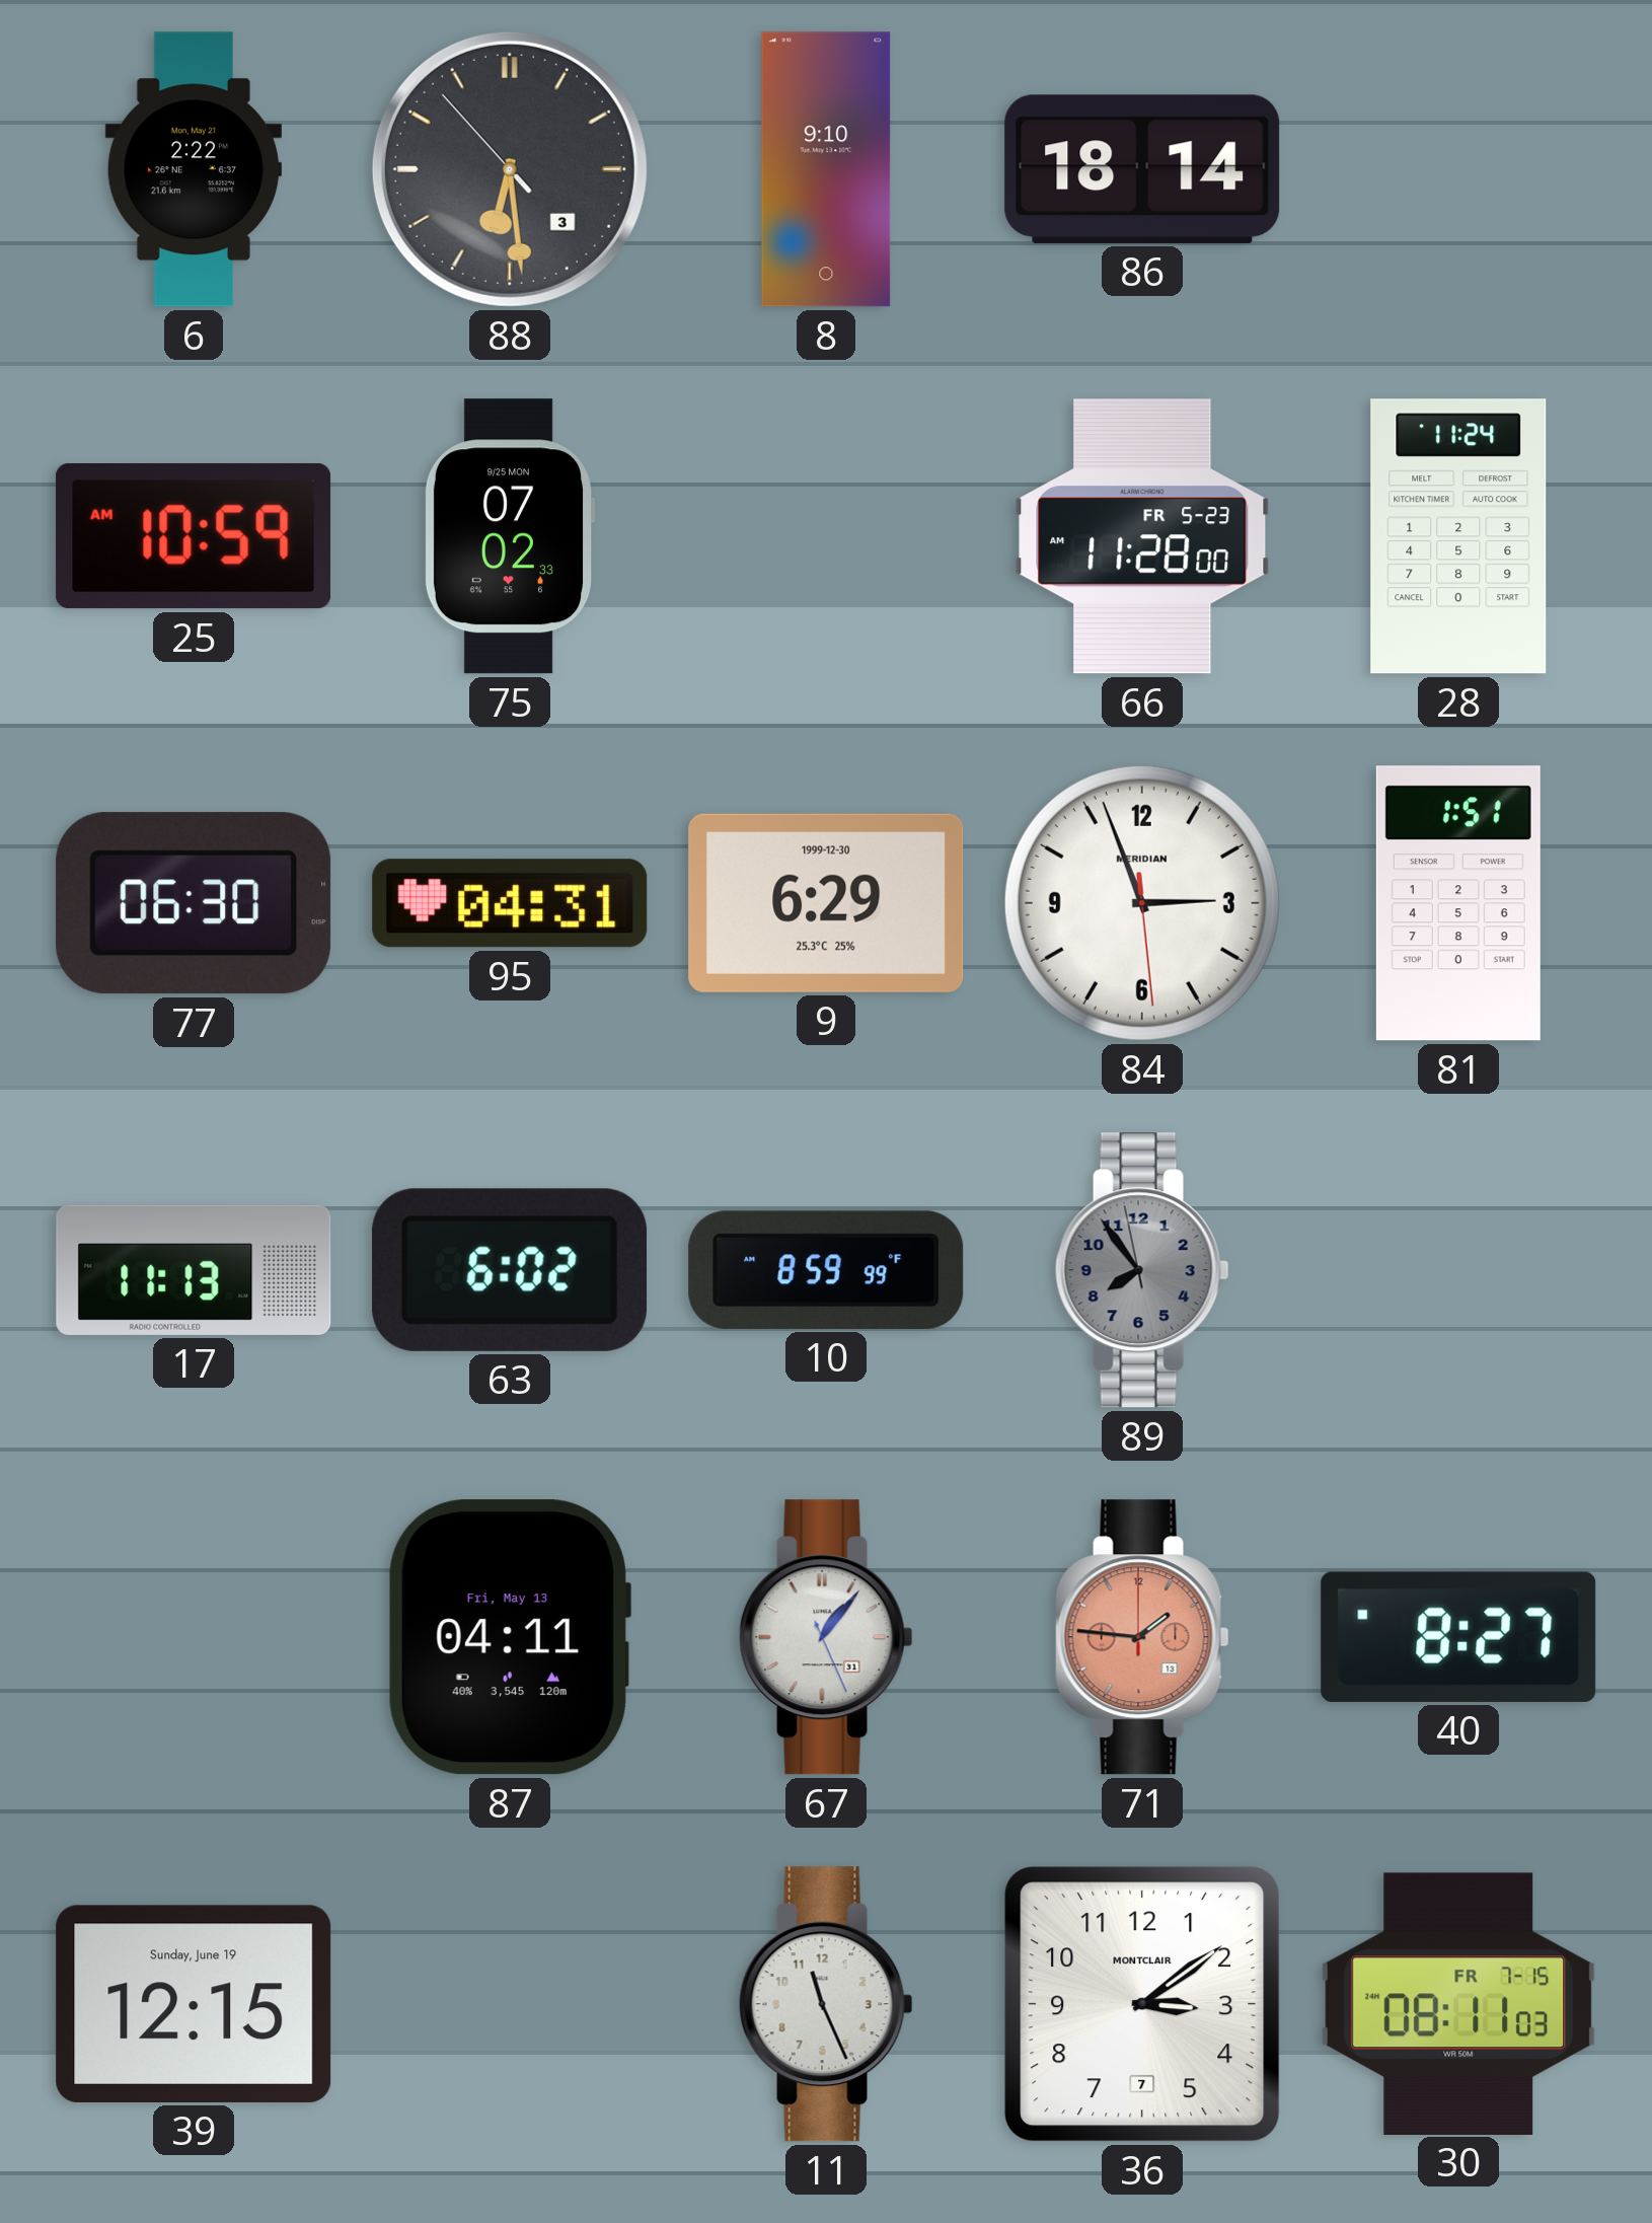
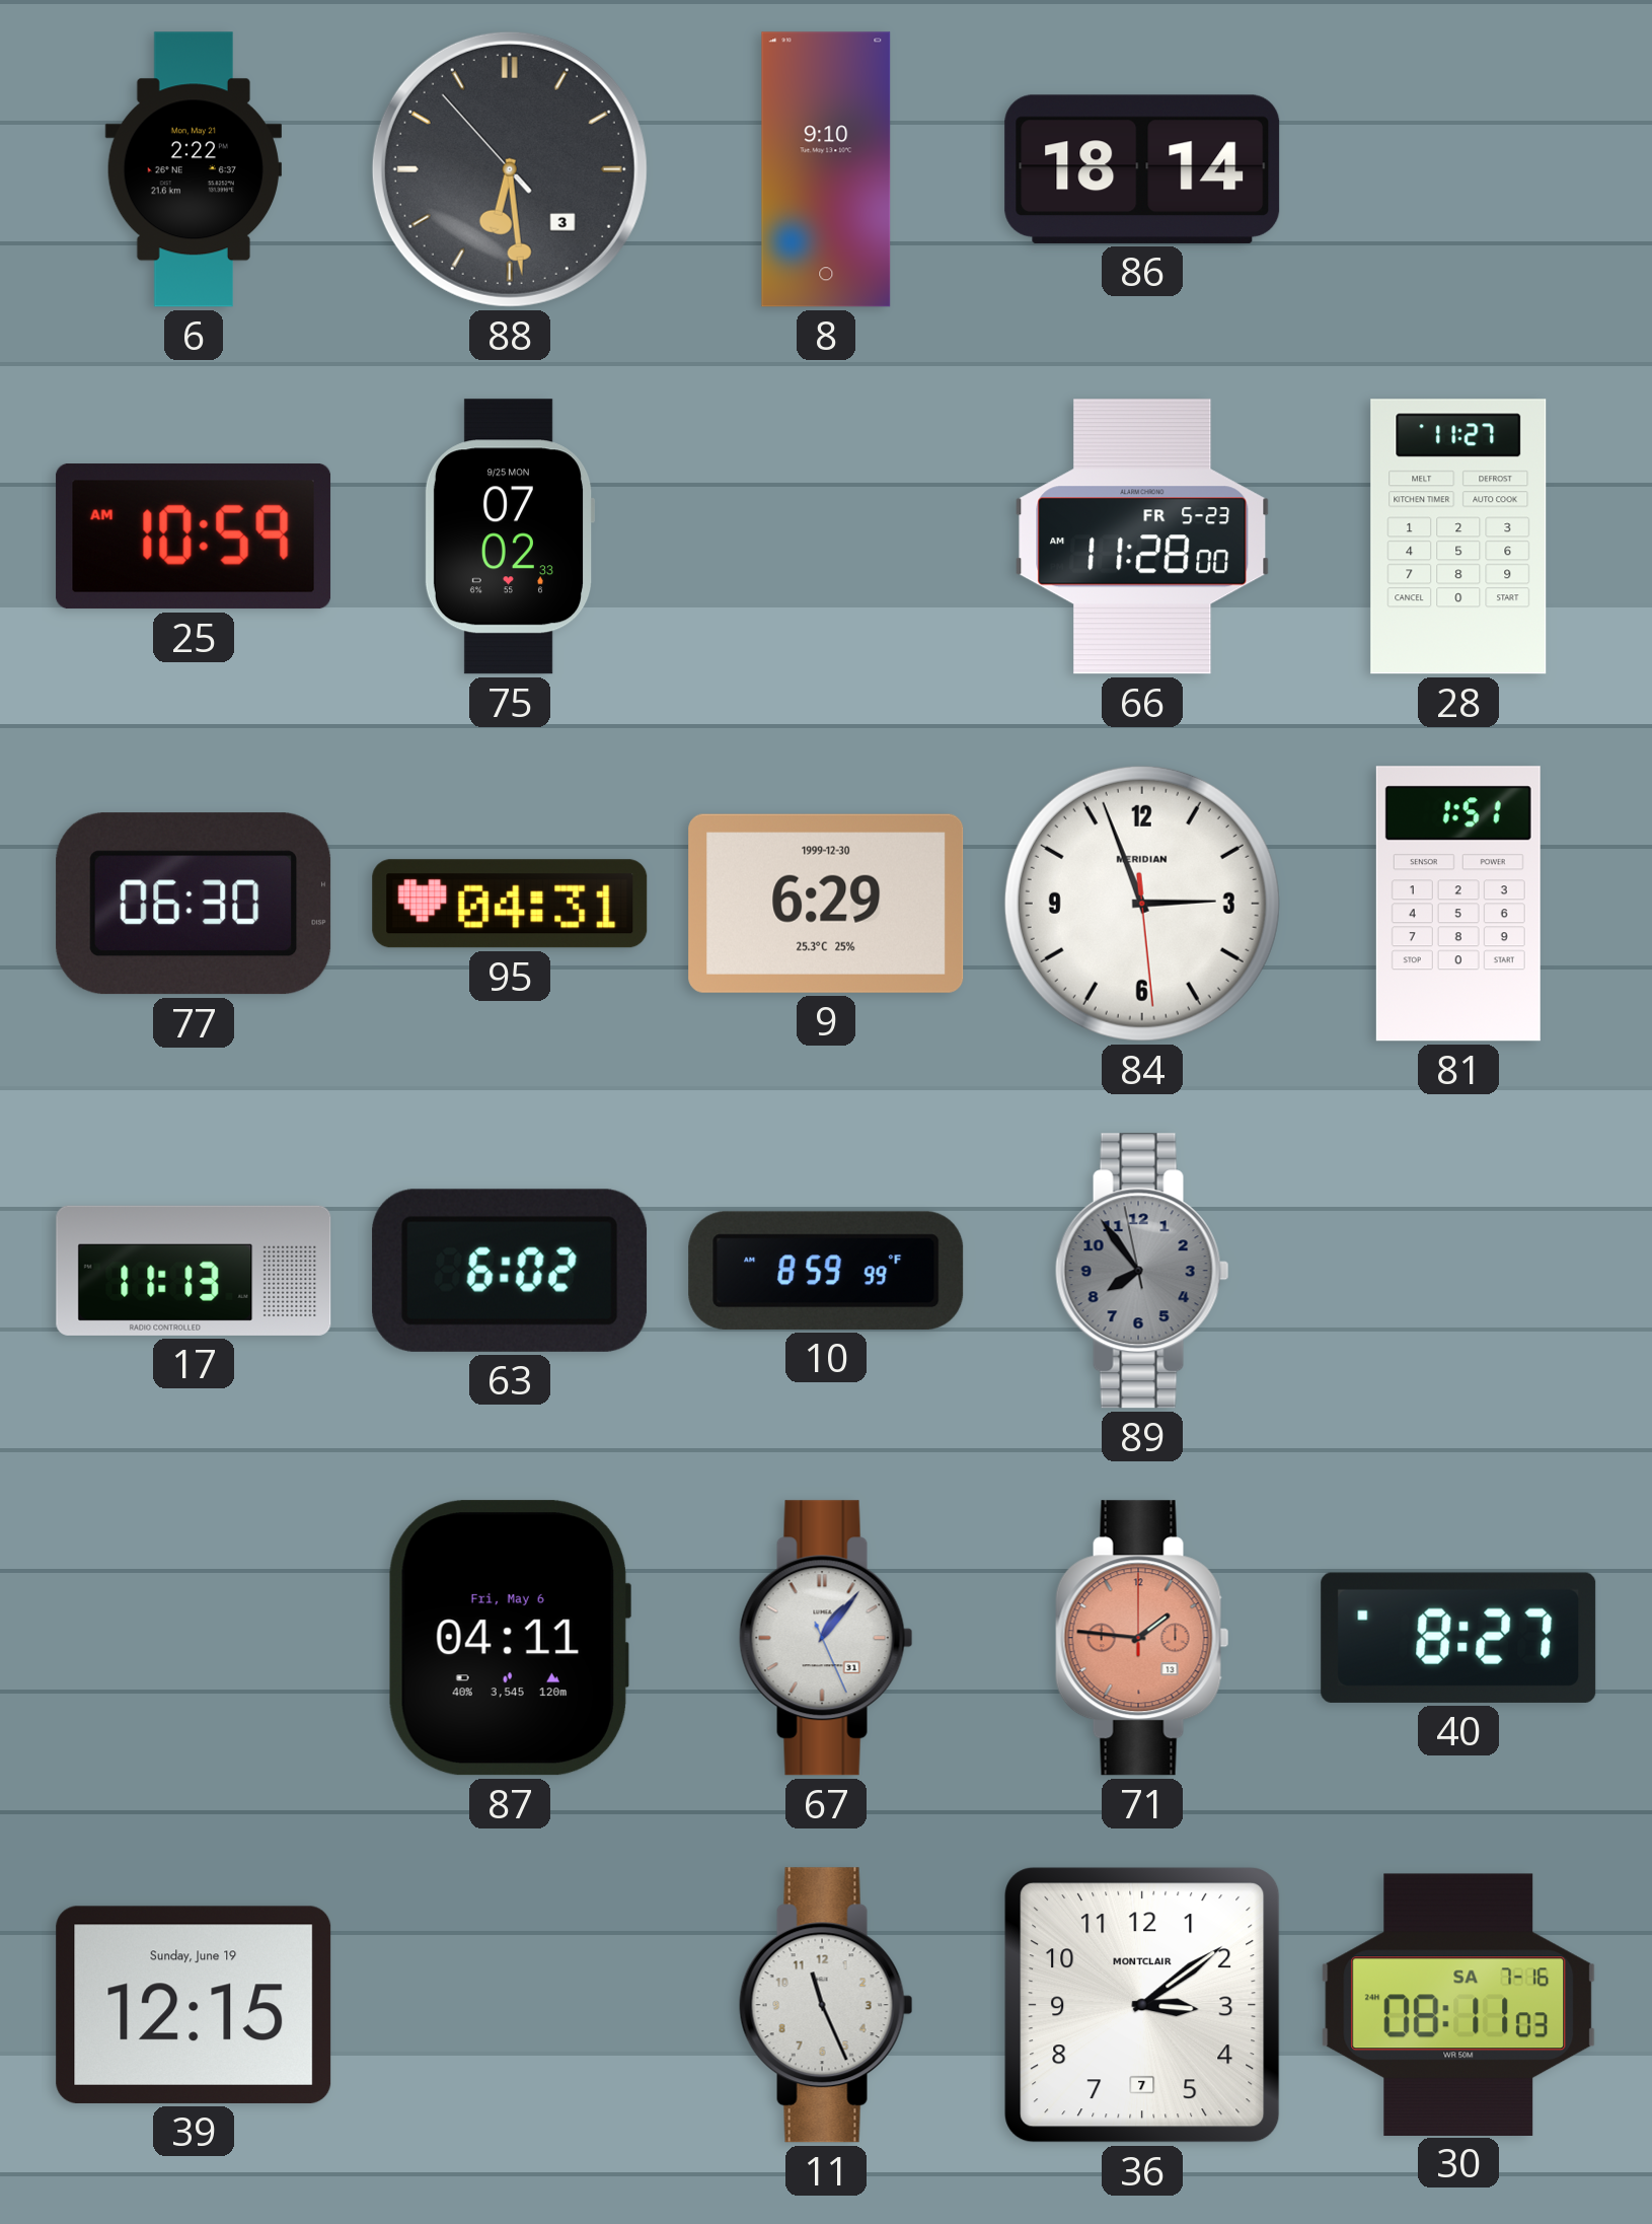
28: 11:24 -> 11:27
87 date: Fri, May 13 -> Fri, May 6
30 date: FR 7-15 -> SA 7-16
